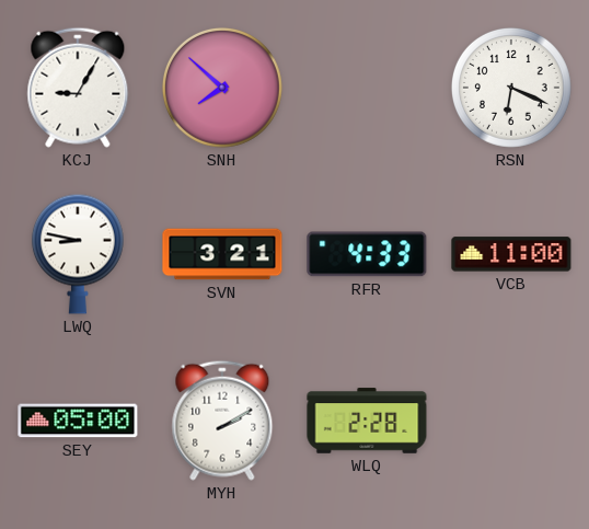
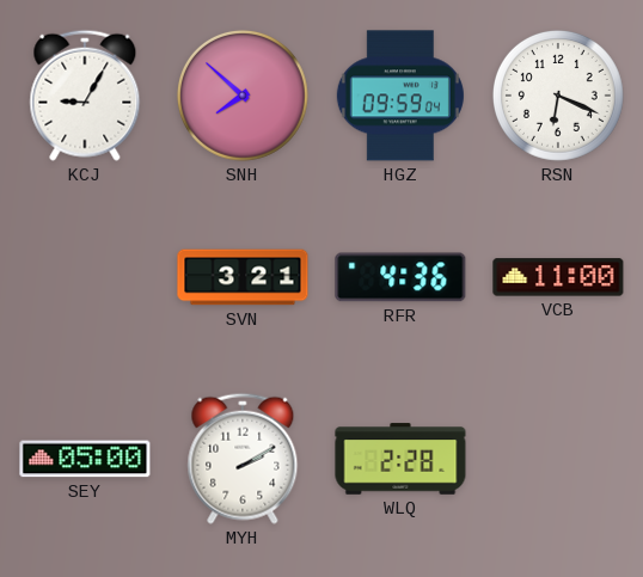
HGZ: none -> 09:59
LWQ: 8:47 -> none
RFR: 4:33 -> 4:36
